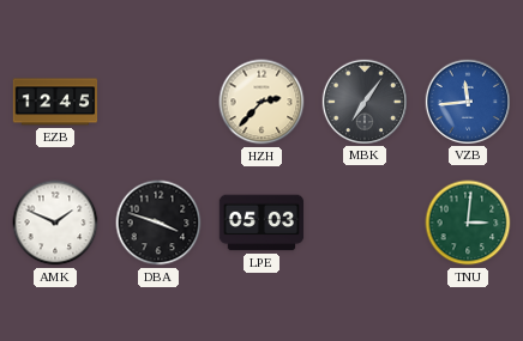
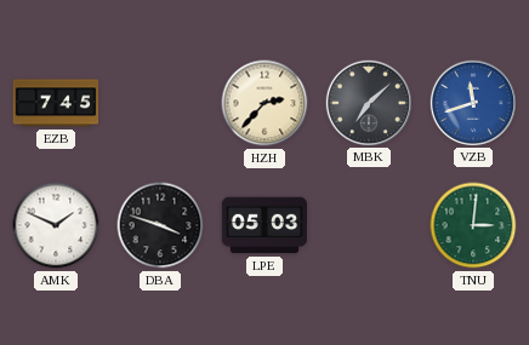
EZB: 12:45 -> 7:45
MBK: 7:06 -> 7:08
VZB: 11:44 -> 11:42
